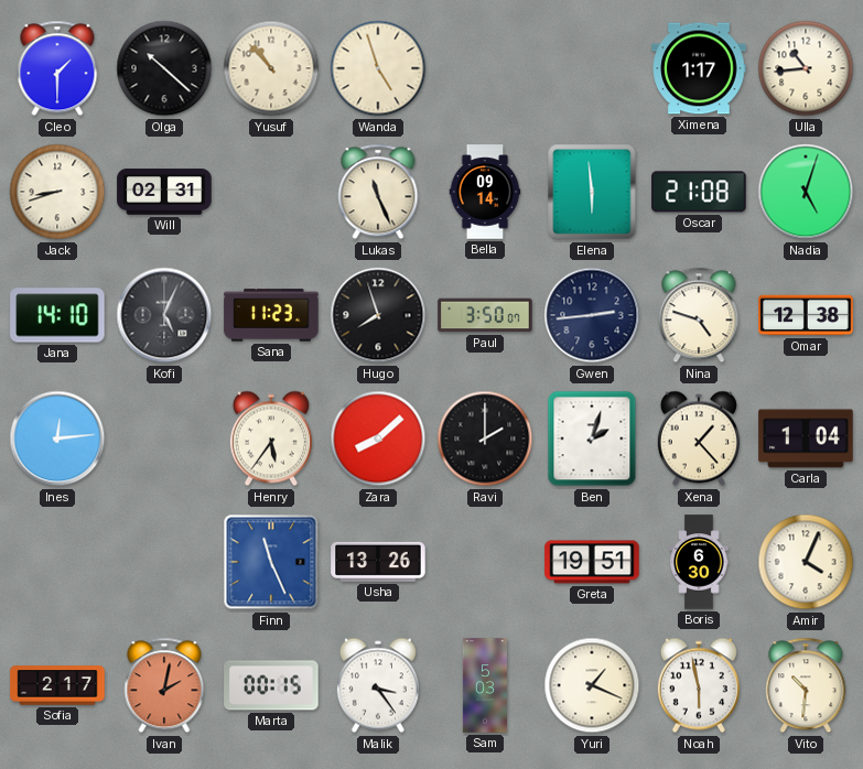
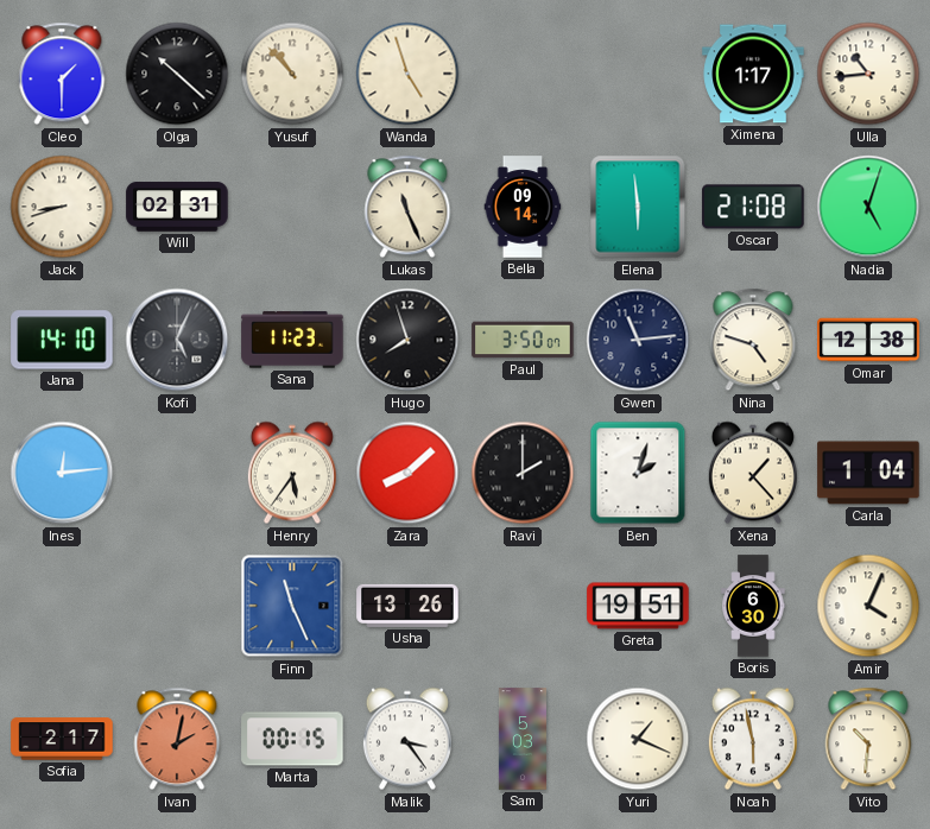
Gwen: 2:44 -> 11:14
